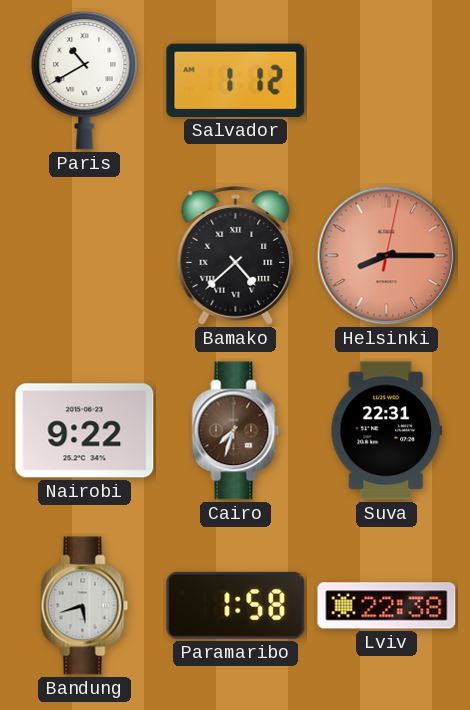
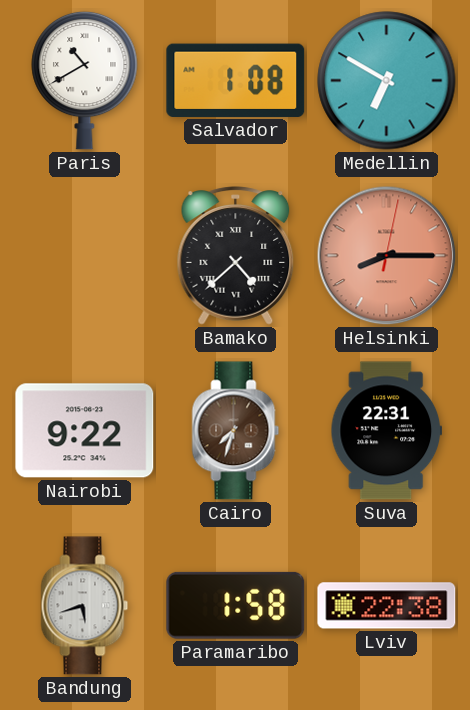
Salvador: 1:12 -> 1:08
Medellin: none -> 6:50
